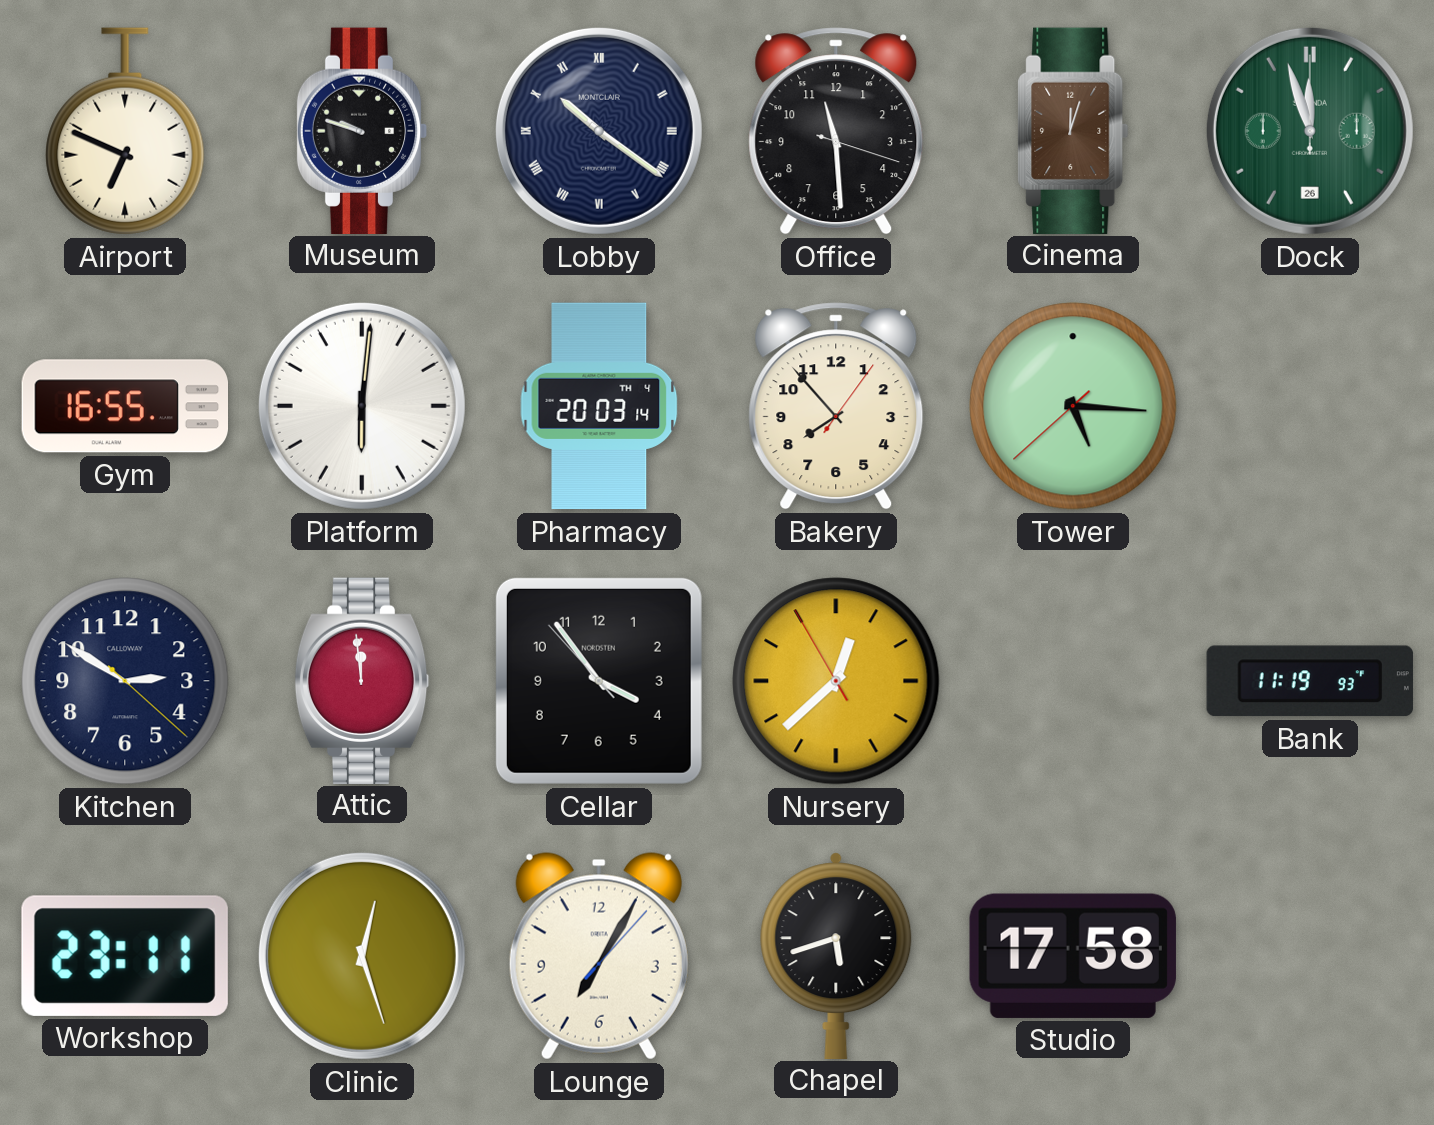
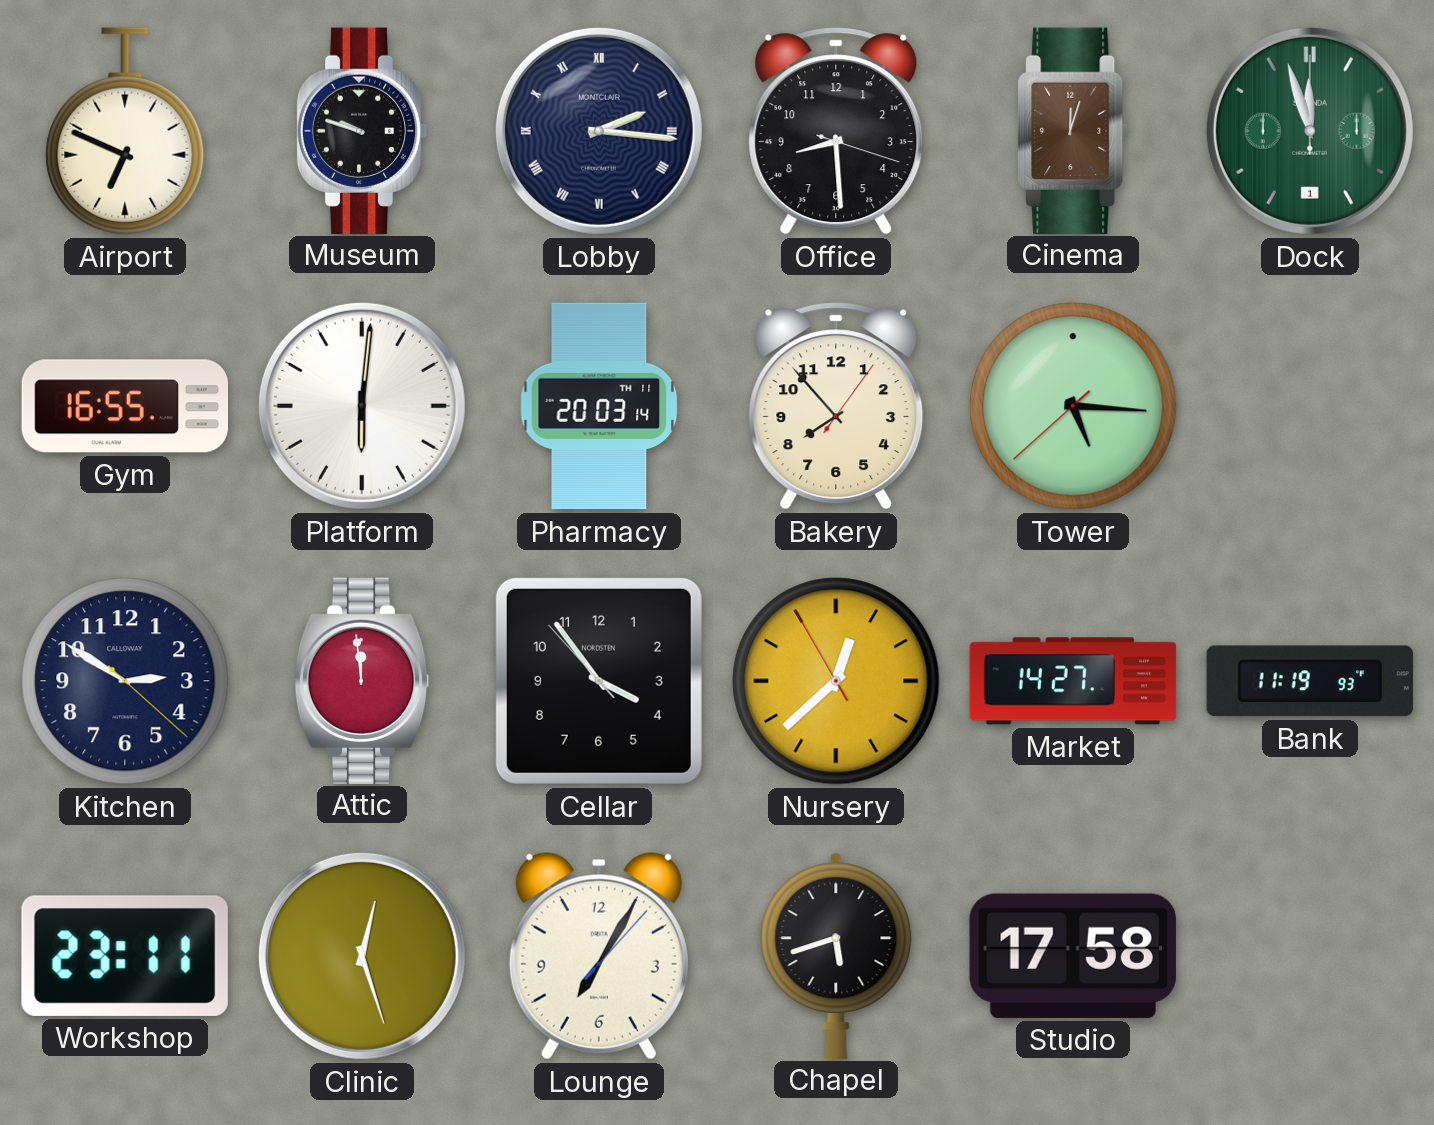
Lobby: 10:21 -> 2:16
Office: 11:29 -> 8:29
Dock date: 26 -> 1
Pharmacy date: TH 4 -> TH 11
Market: none -> 14:27
